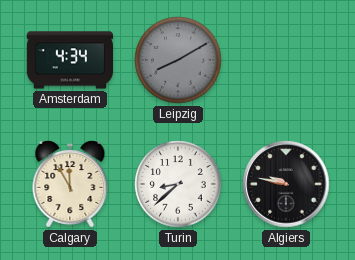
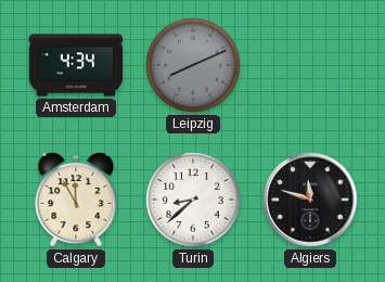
Leipzig: 8:10 -> 8:11
Algiers: 9:47 -> 11:48
